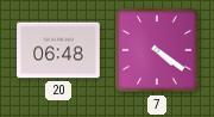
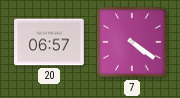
20: 06:48 -> 06:57
